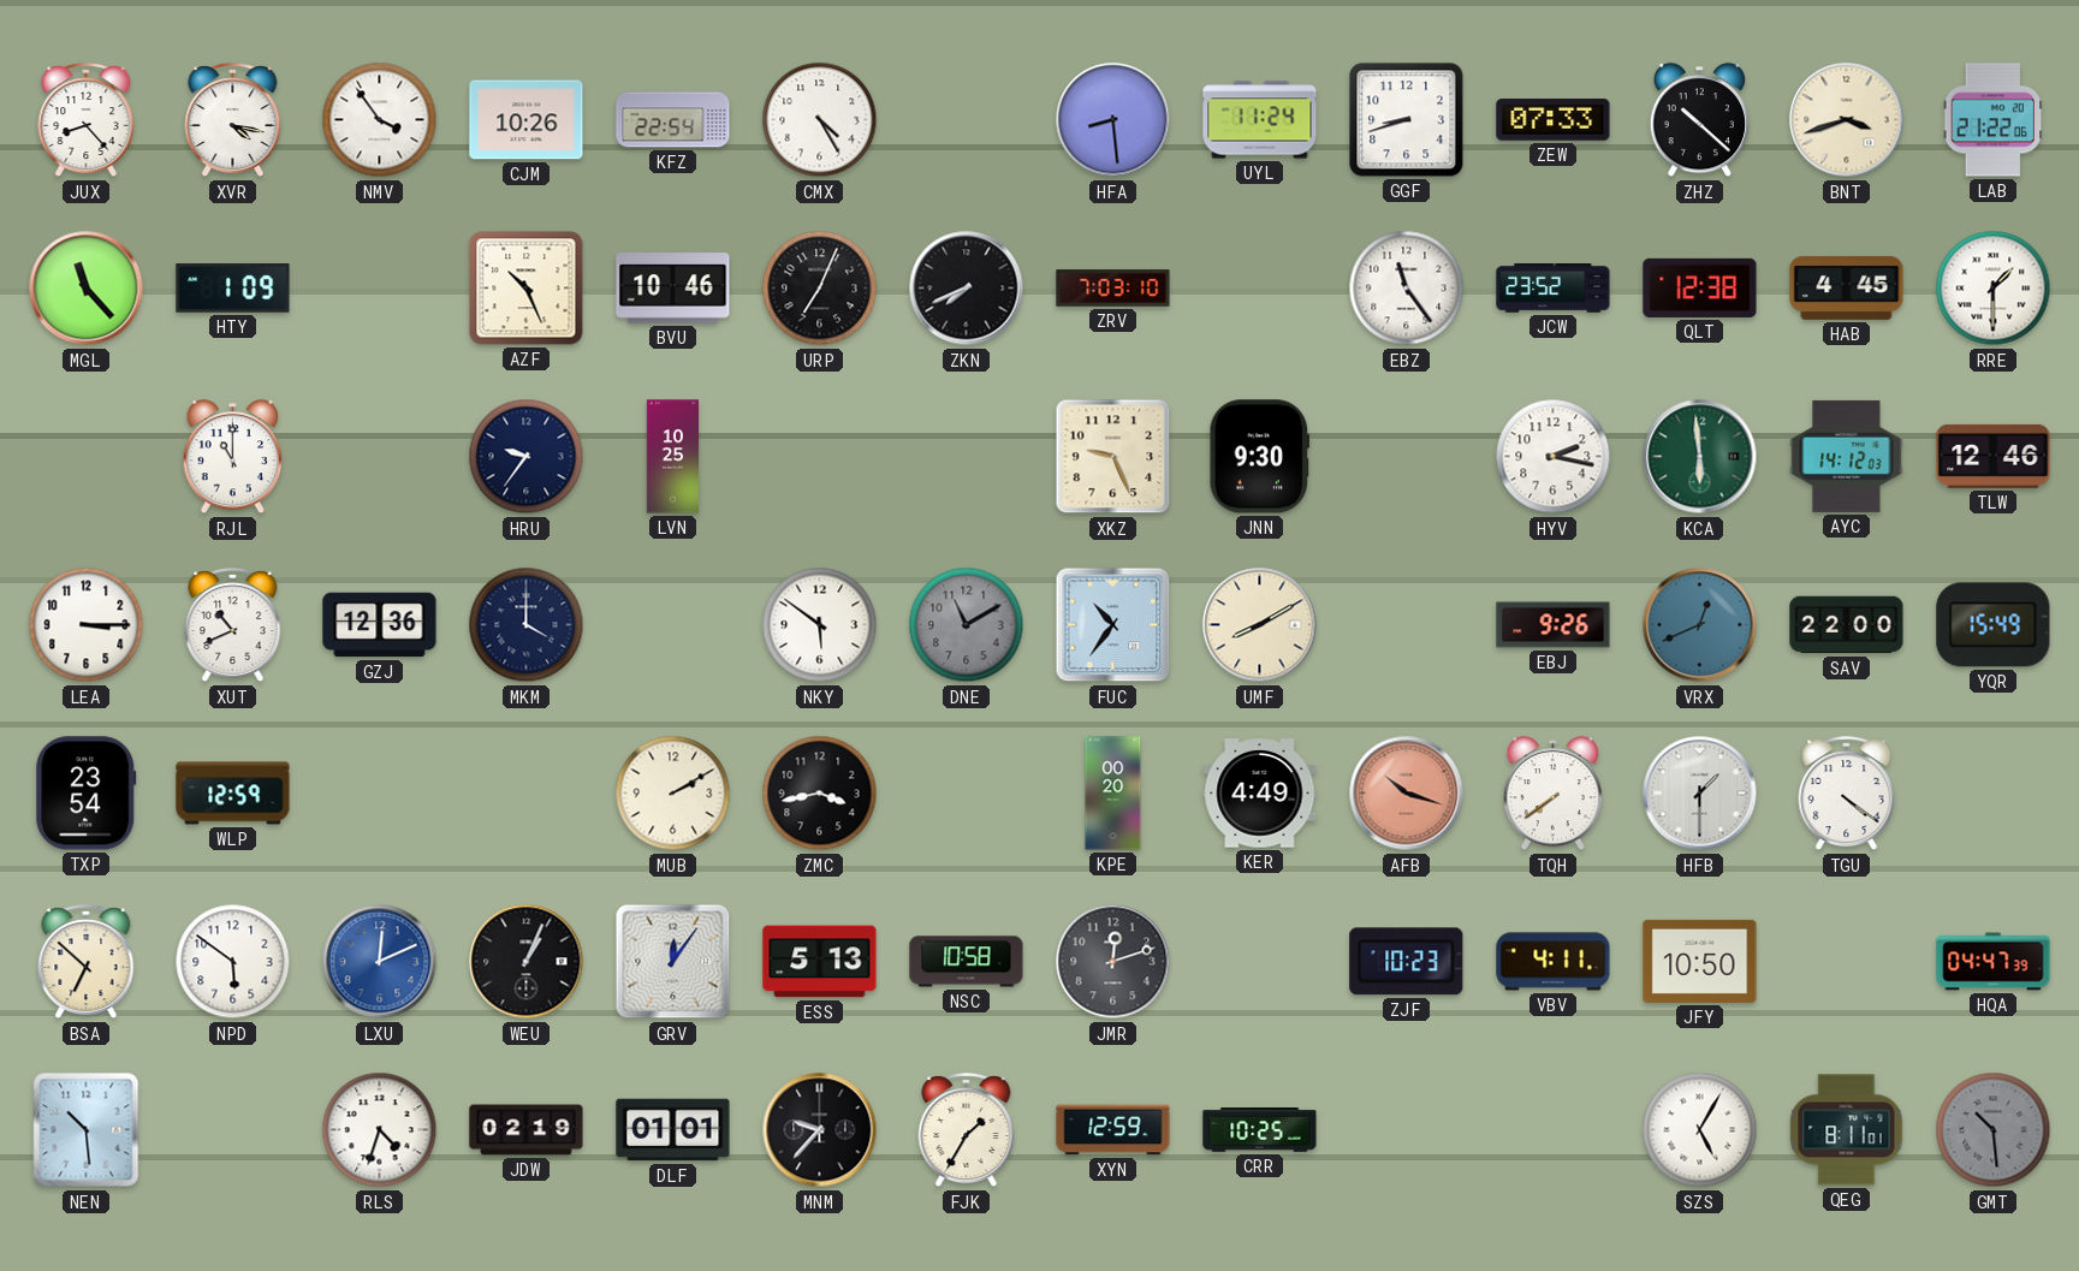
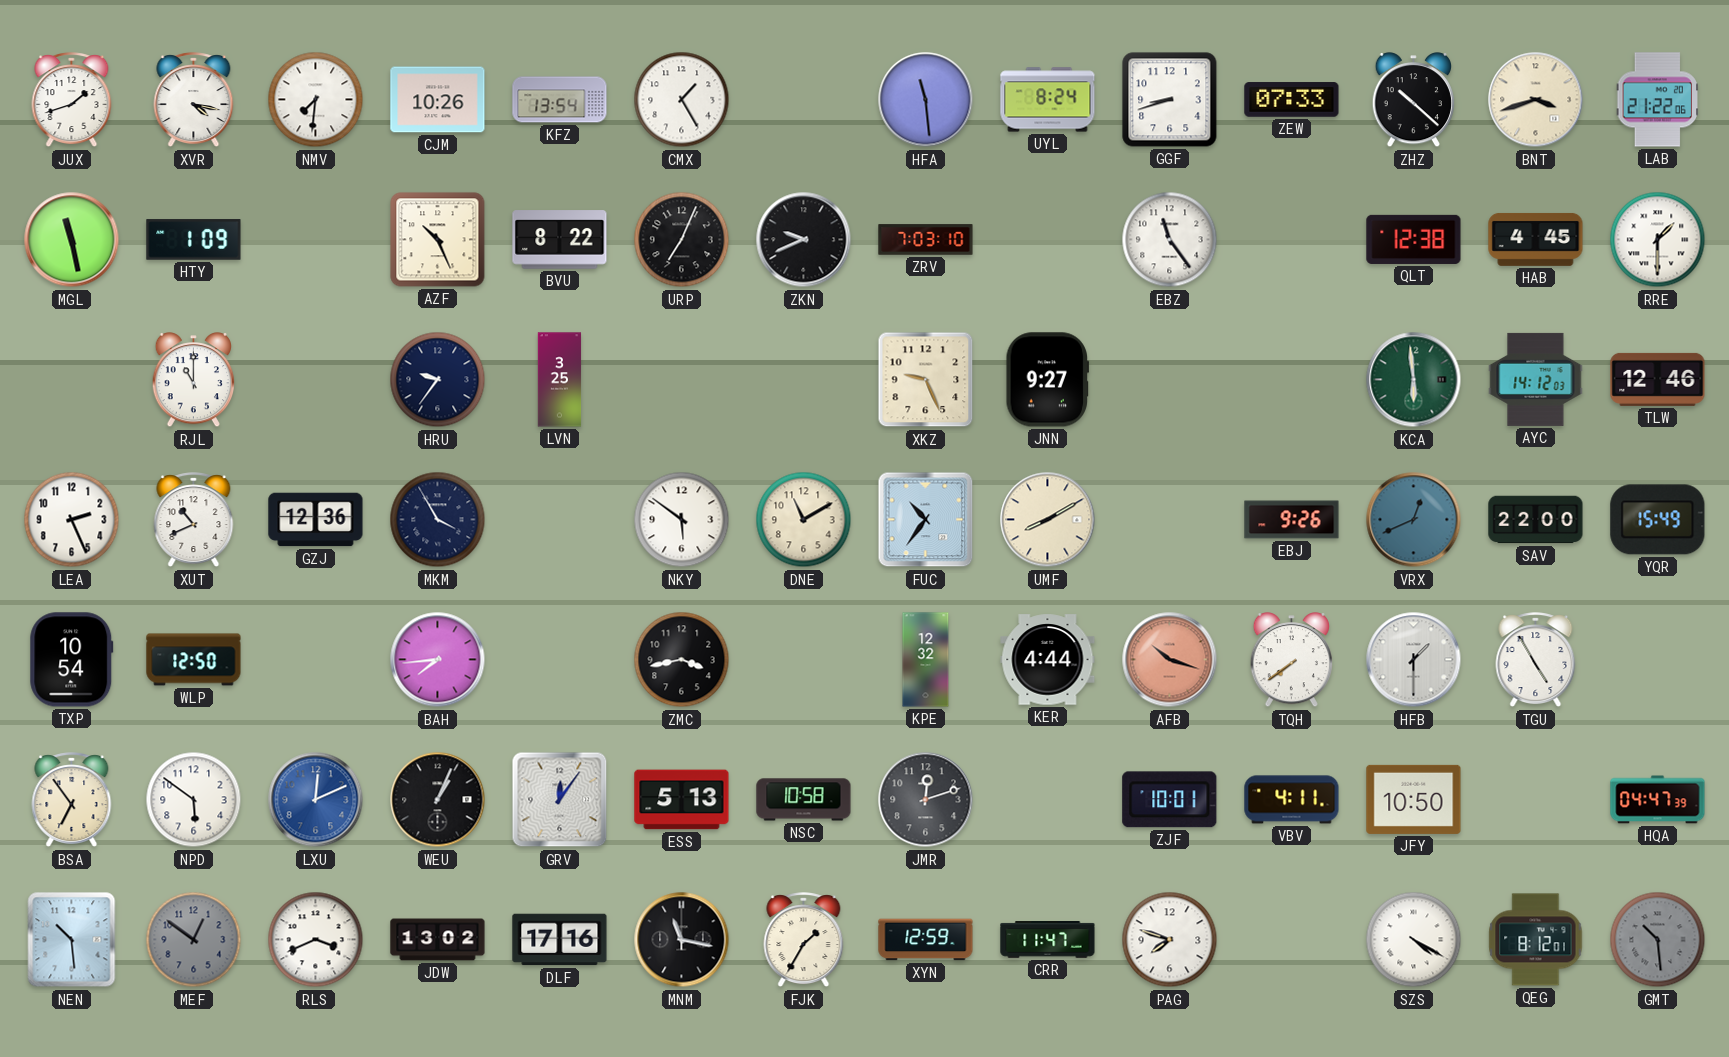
JUX: 8:23 -> 1:42
NMV: 3:54 -> 7:31
KFZ: 22:54 -> 13:54
CMX: 4:25 -> 1:25
HFA: 8:29 -> 11:29
UYL: 11:24 -> 8:24
MGL: 11:23 -> 11:28
BVU: 10:46 -> 8:22
ZKN: 7:41 -> 9:41
JCW: 23:52 -> none
LVN: 10:25 -> 3:25
JNN: 9:30 -> 9:27
HYV: 2:17 -> none
LEA: 3:15 -> 2:26
MKM: 4:00 -> 3:55
DNE dial: grey -> cream
TXP: 23:54 -> 10:54
WLP: 12:59 -> 12:50
BAH: none -> 7:44
MUB: 2:10 -> none
KPE: 00:20 -> 12:32
KER: 4:49 -> 4:44
TGU: 4:21 -> 4:55
BSA: 6:52 -> 6:54
ZJF: 10:23 -> 10:01
MEF: none -> 12:51
RLS: 4:33 -> 3:41
JDW: 02:19 -> 13:02
DLF: 01:01 -> 17:16
MNM: 9:37 -> 11:17
CRR: 10:25 -> 11:47
PAG: none -> 7:48
SZS: 5:05 -> 4:20
QEG: 8:11 -> 8:12
